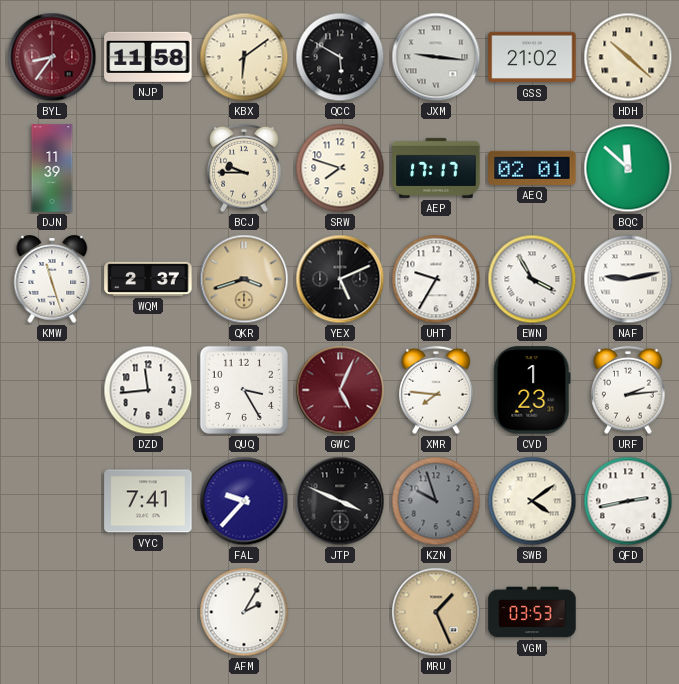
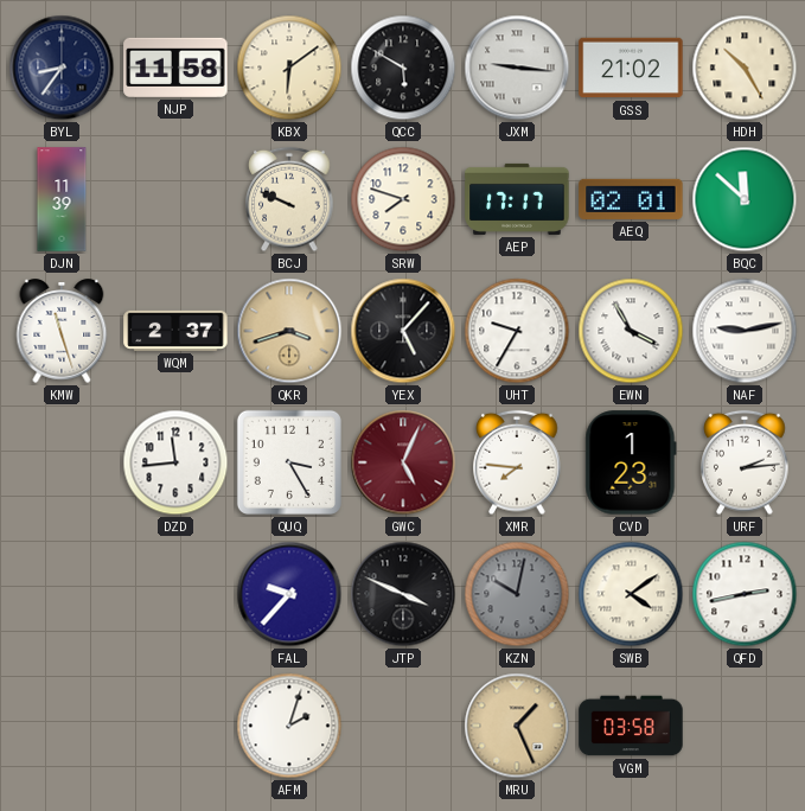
BYL dial: burgundy -> navy
HDH: 10:22 -> 10:25
BCJ: 9:45 -> 9:49
YEX: 5:11 -> 5:07
VYC: 7:41 -> none
KZN: 9:57 -> 10:02
AFM: 2:05 -> 2:03
VGM: 03:53 -> 03:58
